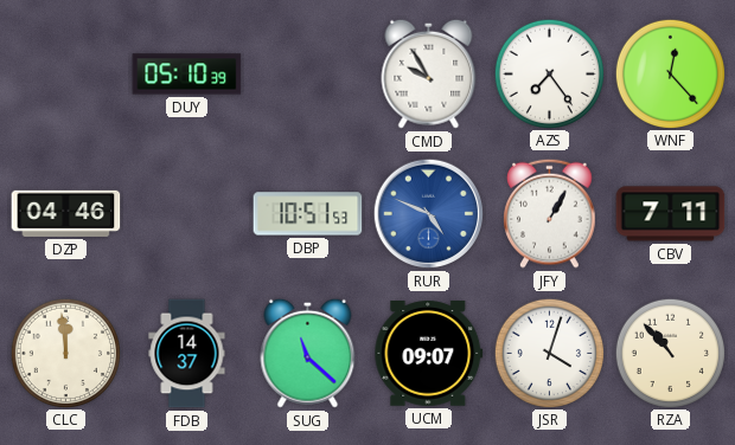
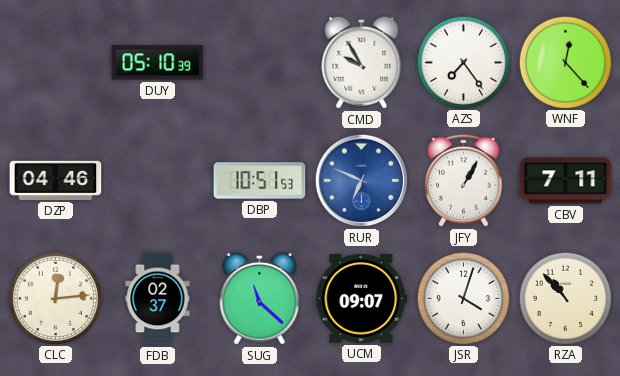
RUR: 4:49 -> 6:49
CLC: 11:59 -> 12:14
FDB: 14:37 -> 02:37
